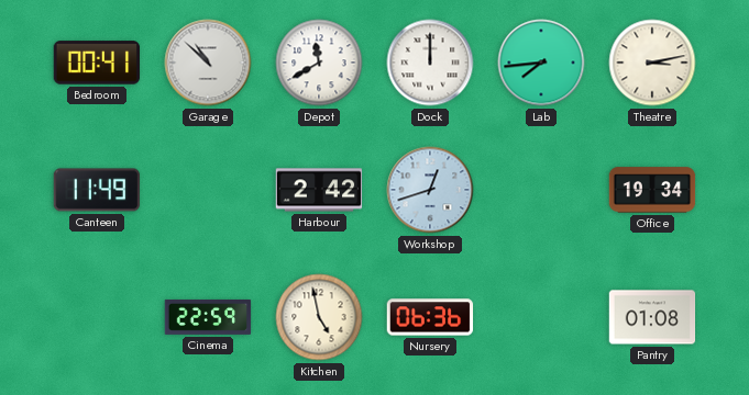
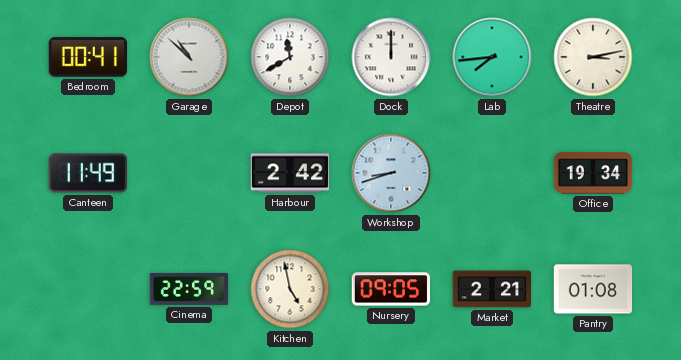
Workshop: 12:42 -> 8:42
Nursery: 06:36 -> 09:05
Market: none -> 2:21
